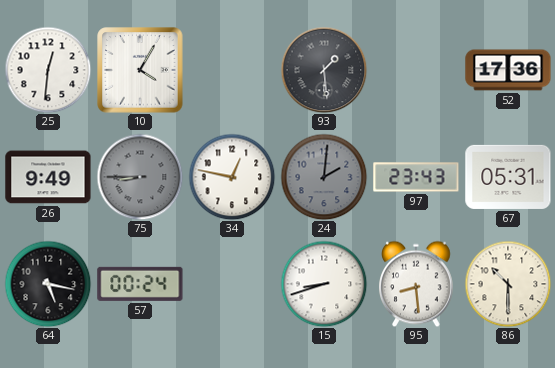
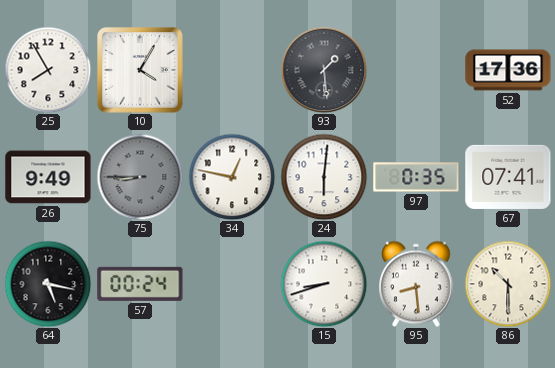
25: 12:31 -> 7:55
24: 2:01 -> 6:01
24 dial: grey -> white
97: 23:43 -> 0:35
67: 05:31 -> 07:41
